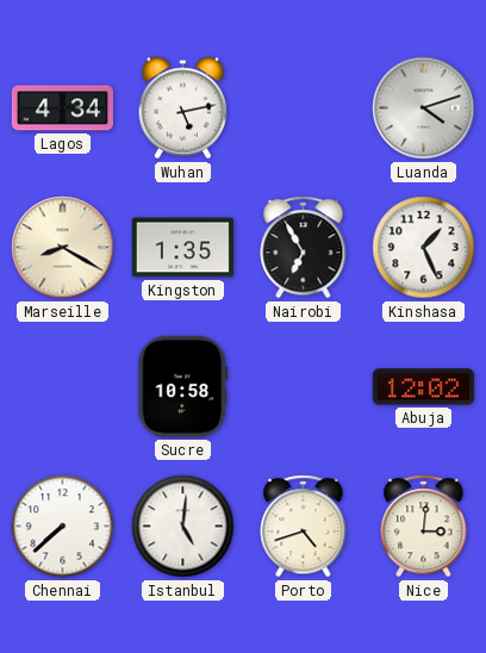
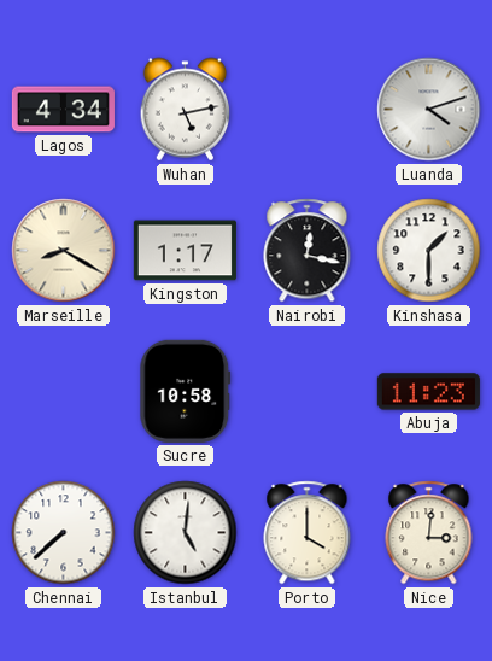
Kingston: 1:35 -> 1:17
Nairobi: 6:55 -> 12:17
Kinshasa: 1:26 -> 1:30
Abuja: 12:02 -> 11:23
Porto: 4:42 -> 4:00
